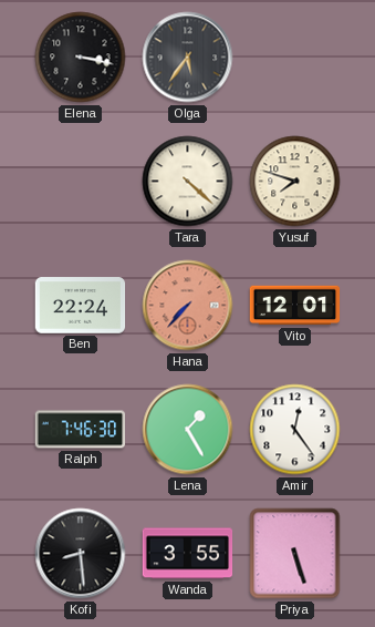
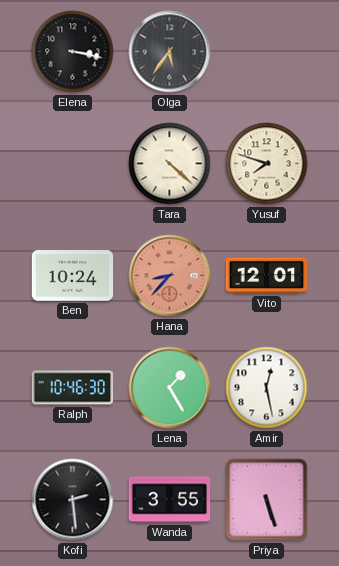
Ben: 22:24 -> 10:24
Hana: 7:37 -> 8:37
Ralph: 7:46 -> 10:46
Amir: 12:24 -> 12:28
Kofi: 8:29 -> 2:29
